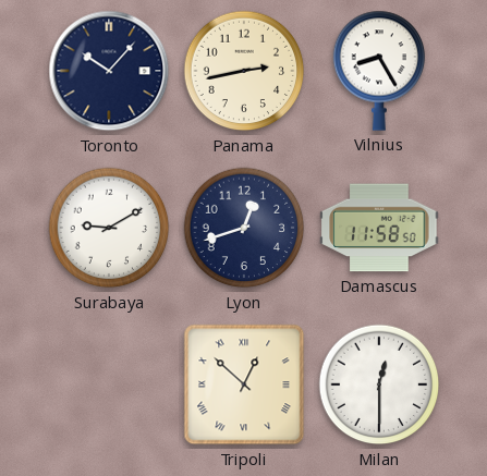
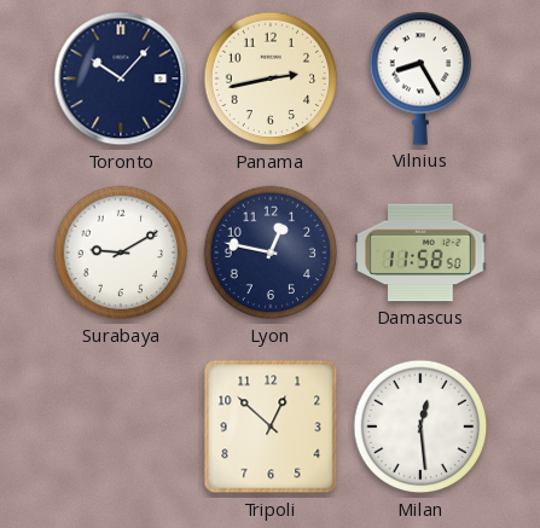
Lyon: 12:42 -> 12:47
Tripoli numerals: Roman -> Arabic
Milan: 12:30 -> 12:29
